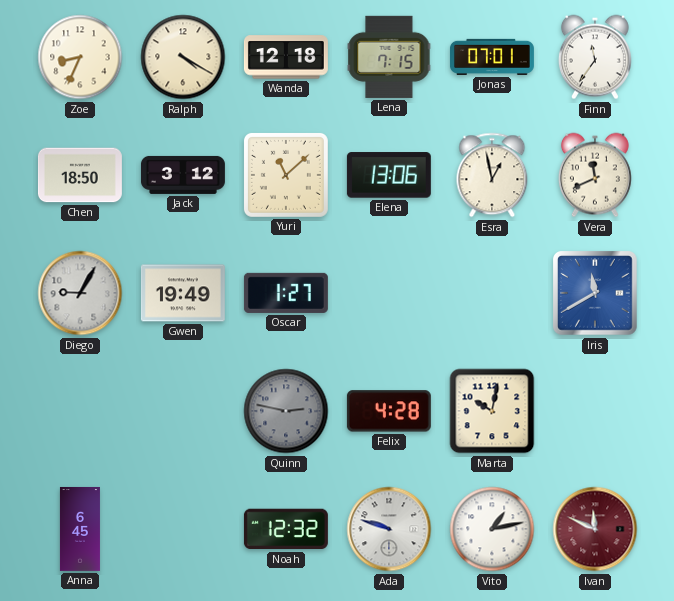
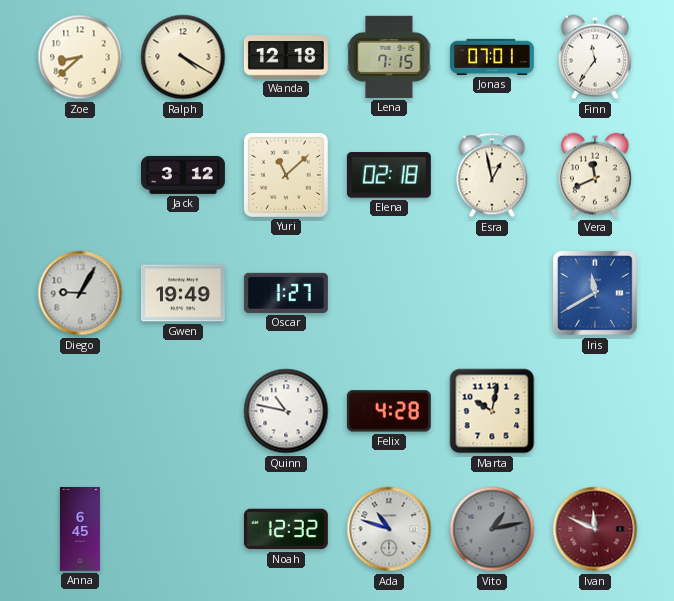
Zoe: 8:34 -> 8:38
Chen: 18:50 -> none
Elena: 13:06 -> 02:18
Quinn: 2:47 -> 10:47
Quinn dial: grey -> white
Ada: 9:48 -> 10:48
Vito dial: white -> grey
